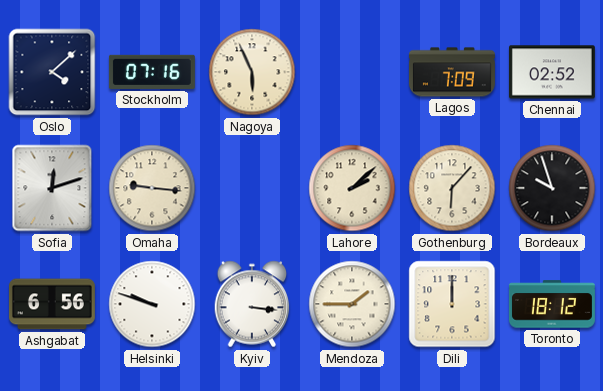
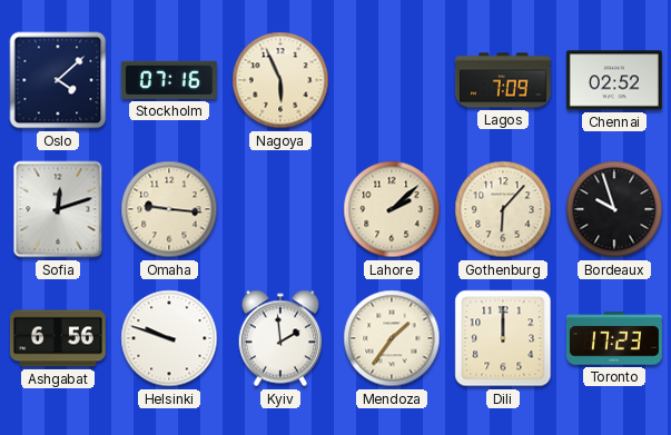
Kyiv: 3:16 -> 1:59
Mendoza: 1:45 -> 1:36
Toronto: 18:12 -> 17:23
